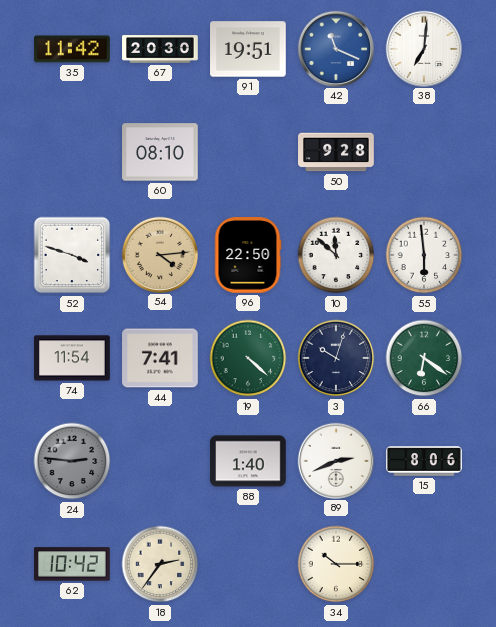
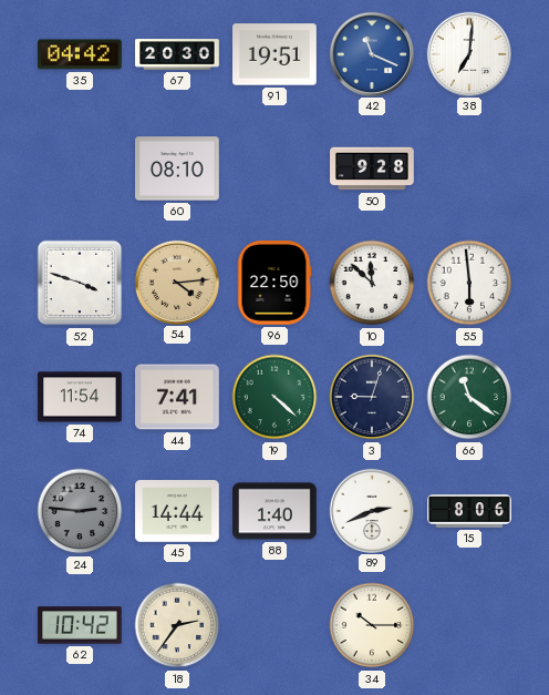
35: 11:42 -> 04:42
3: 10:03 -> 9:03
66: 6:21 -> 11:21
45: none -> 14:44
